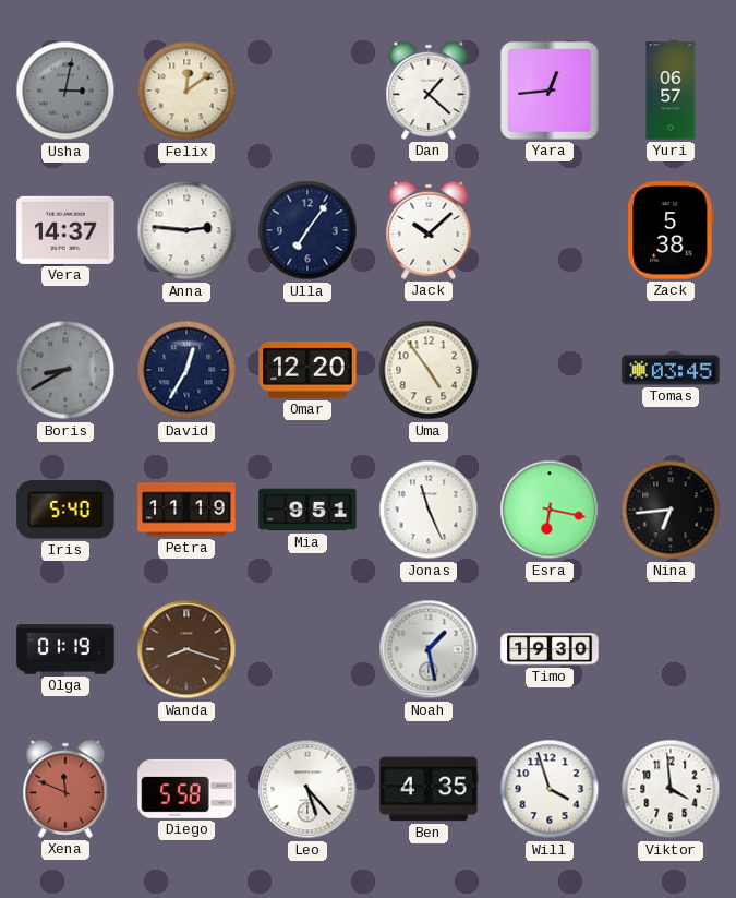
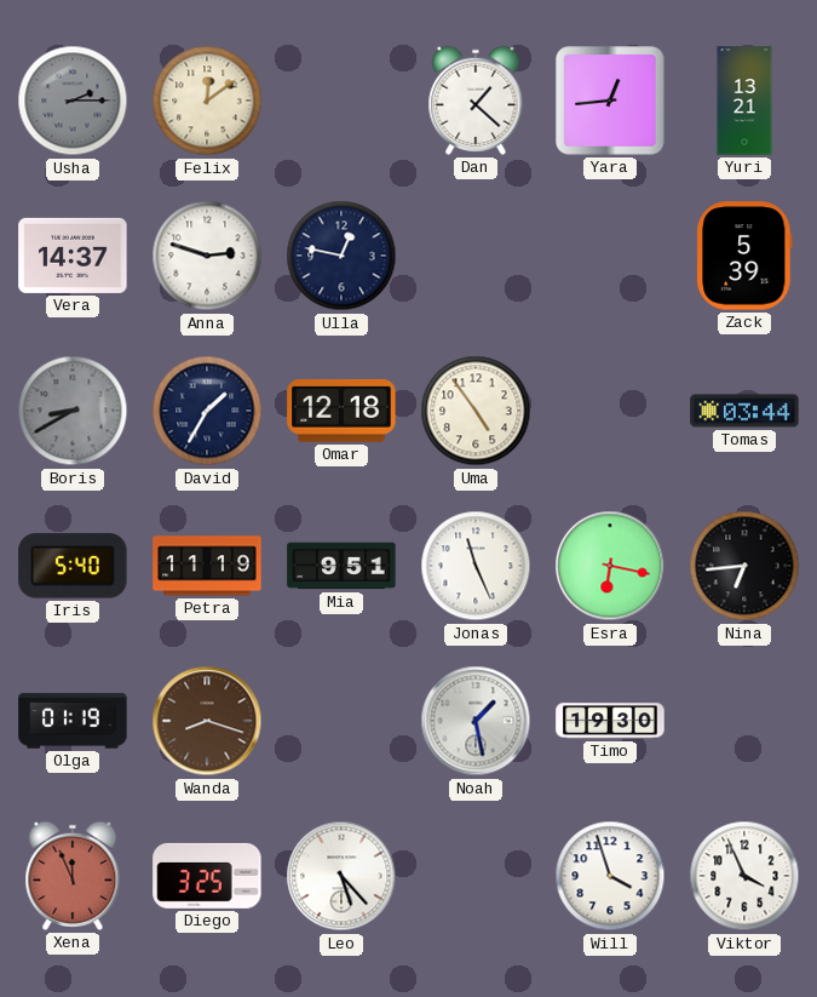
Usha: 3:02 -> 2:15
Yuri: 06:57 -> 13:21
Anna: 2:46 -> 2:48
Ulla: 7:06 -> 12:47
Jack: 10:08 -> none
Zack: 5:38 -> 5:39
David: 12:35 -> 1:35
Omar: 12:20 -> 12:18
Tomas: 03:45 -> 03:44
Xena: 11:49 -> 11:56
Diego: 5:58 -> 3:25
Ben: 4:35 -> none
Viktor: 3:59 -> 3:56
